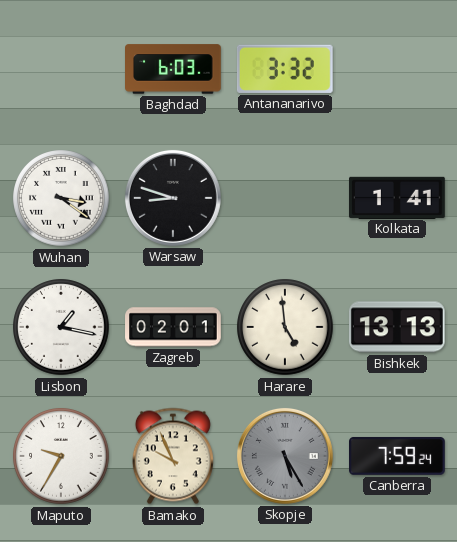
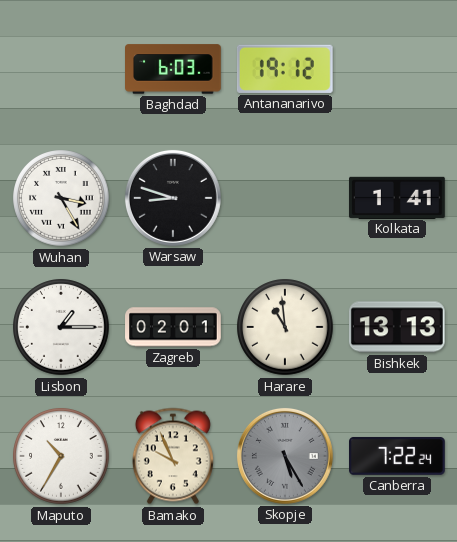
Antananarivo: 3:32 -> 19:12
Wuhan: 3:21 -> 3:25
Lisbon: 1:17 -> 1:15
Harare: 4:59 -> 10:59
Maputo: 9:35 -> 10:35
Canberra: 7:59 -> 7:22
